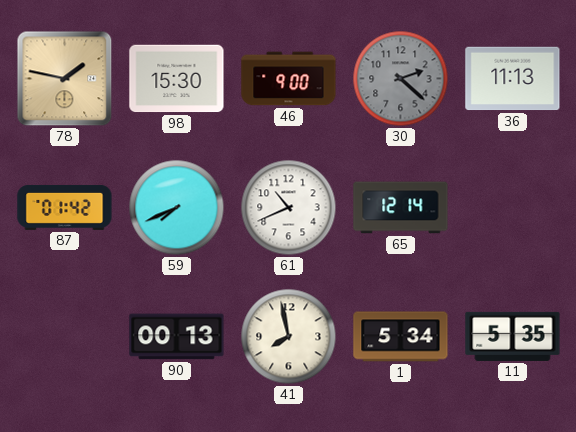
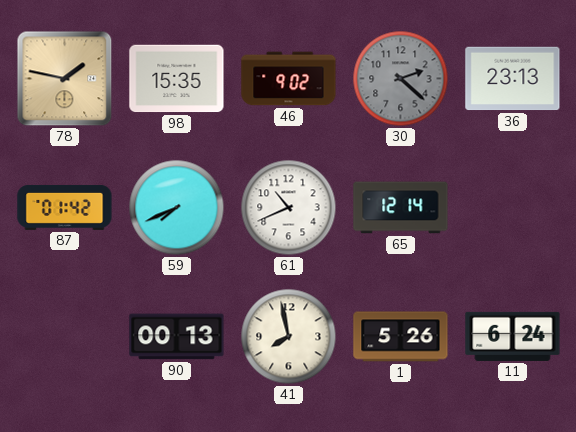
98: 15:30 -> 15:35
46: 9:00 -> 9:02
36: 11:13 -> 23:13
1: 5:34 -> 5:26
11: 5:35 -> 6:24
